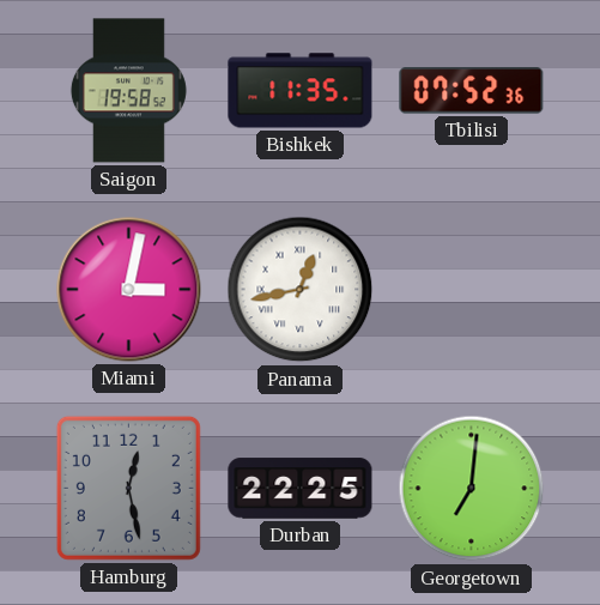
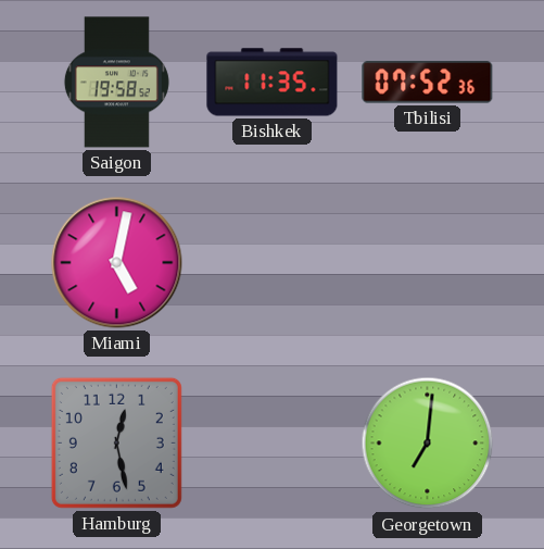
Miami: 3:02 -> 5:02
Panama: 12:43 -> none
Durban: 22:25 -> none
